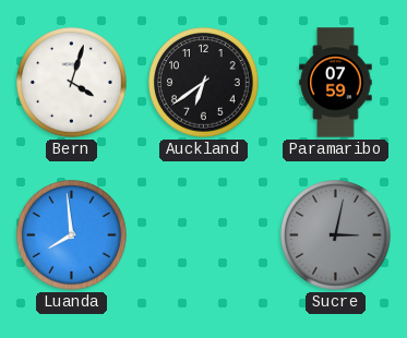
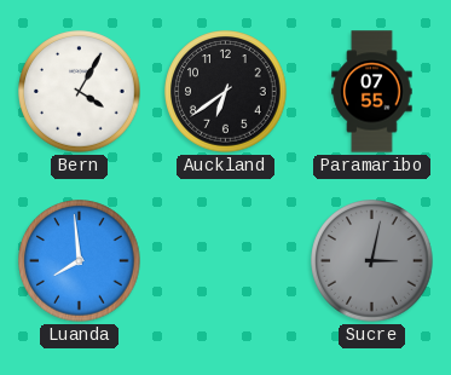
Bern: 4:03 -> 4:05
Paramaribo: 07:59 -> 07:55
